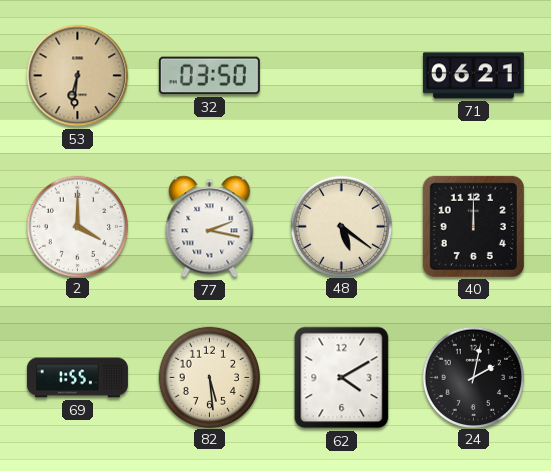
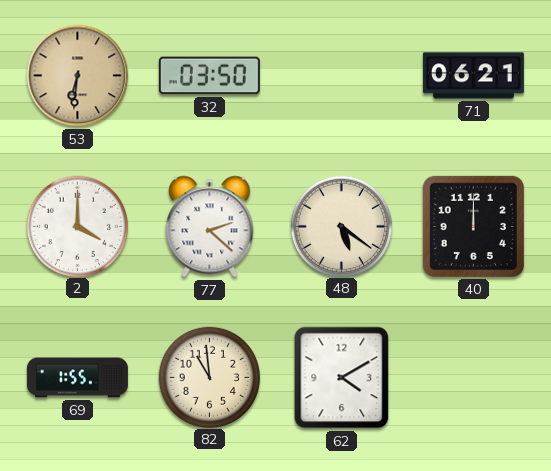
77: 2:17 -> 2:22
82: 5:29 -> 10:59
24: 2:02 -> none
